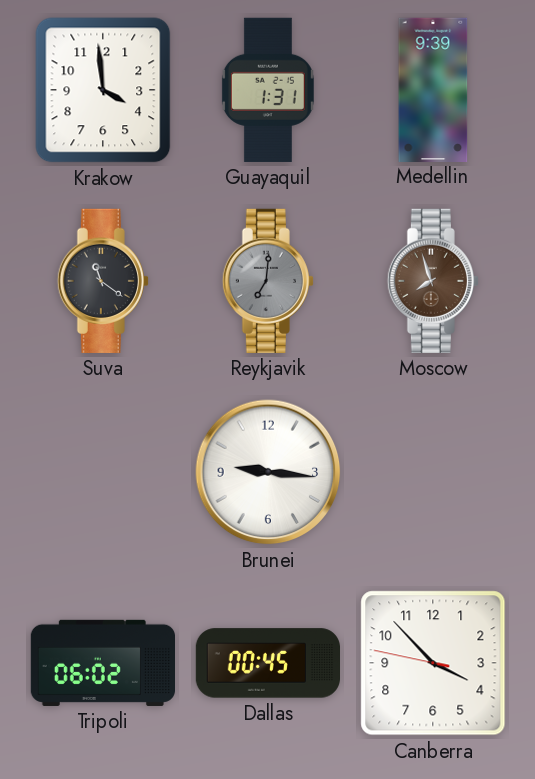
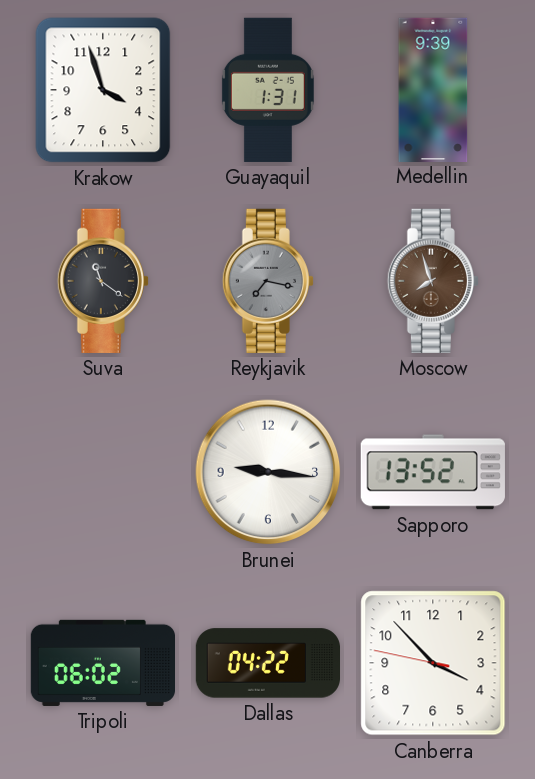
Krakow: 3:59 -> 3:57
Reykjavik: 7:01 -> 7:17
Sapporo: none -> 13:52
Dallas: 00:45 -> 04:22
